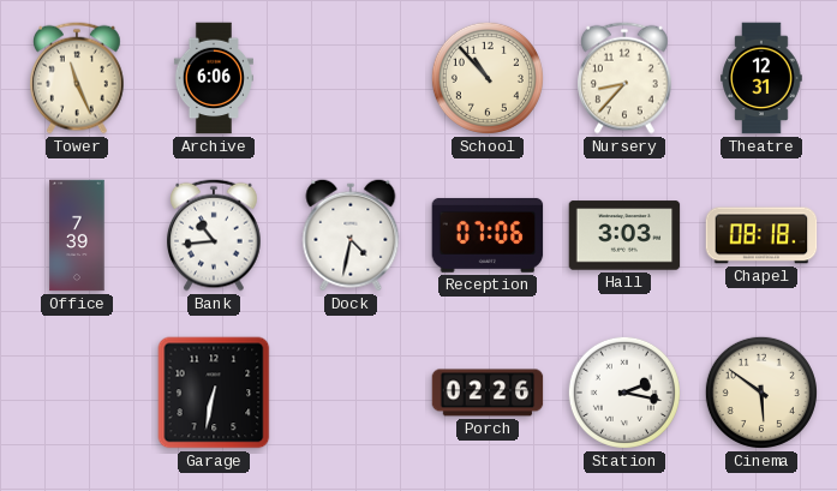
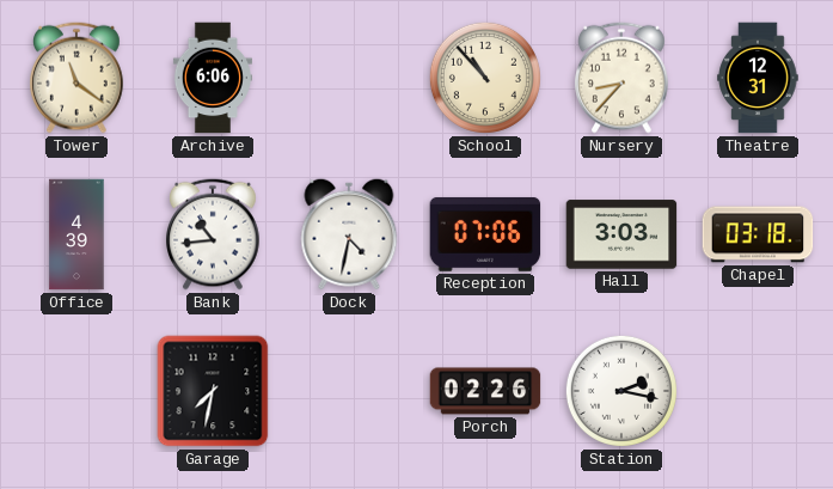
Tower: 11:26 -> 11:21
Office: 7:39 -> 4:39
Chapel: 08:18 -> 03:18
Garage: 6:32 -> 7:32
Cinema: 5:51 -> none
